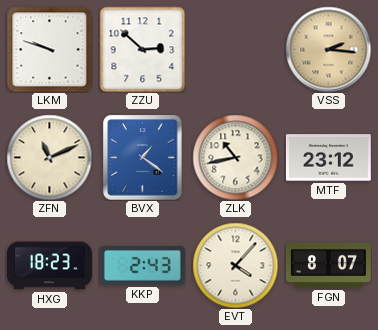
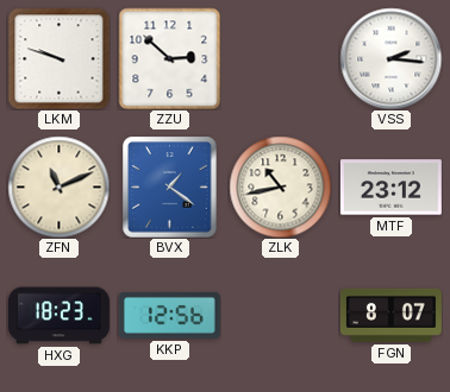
VSS dial: champagne -> white
KKP: 2:43 -> 12:56
EVT: 4:07 -> none
